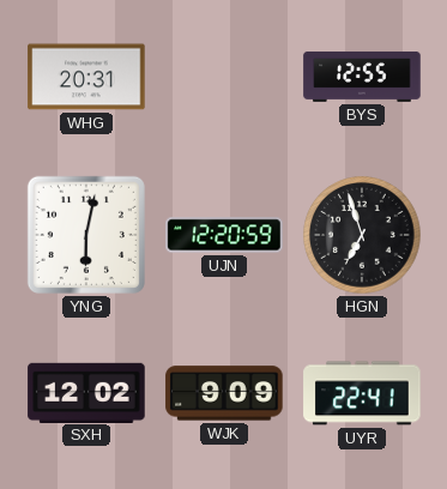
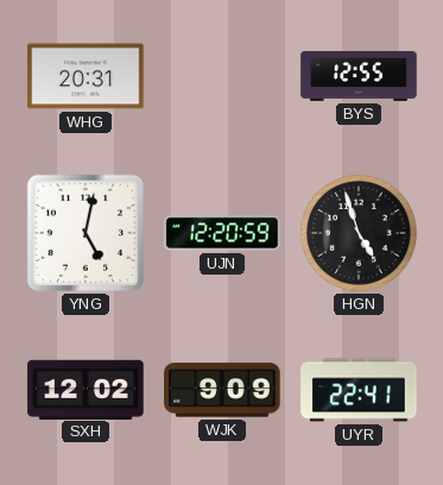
YNG: 6:02 -> 5:02
HGN: 6:57 -> 4:57
